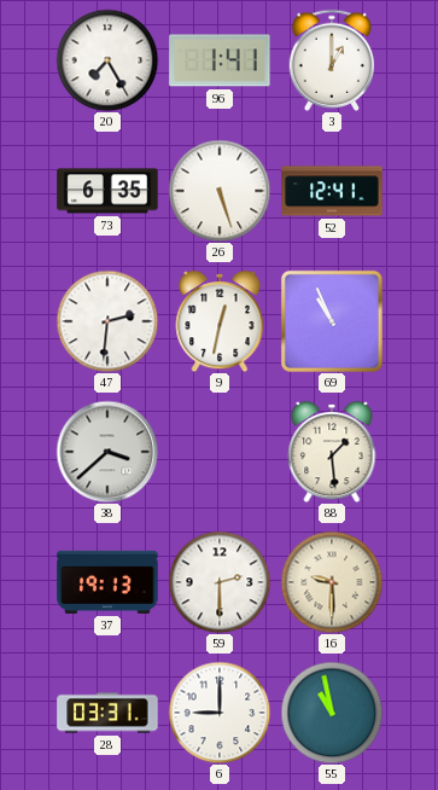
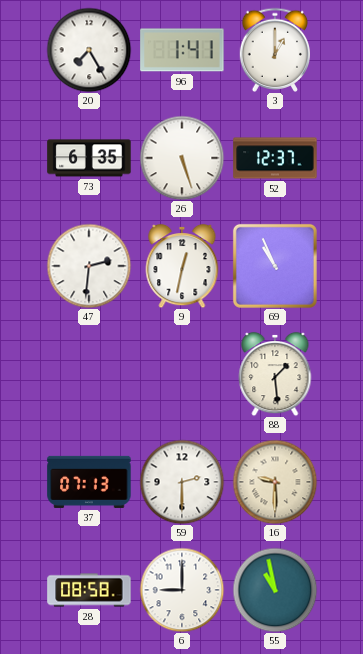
52: 12:41 -> 12:37
38: 3:38 -> none
37: 19:13 -> 07:13
28: 03:31 -> 08:58
